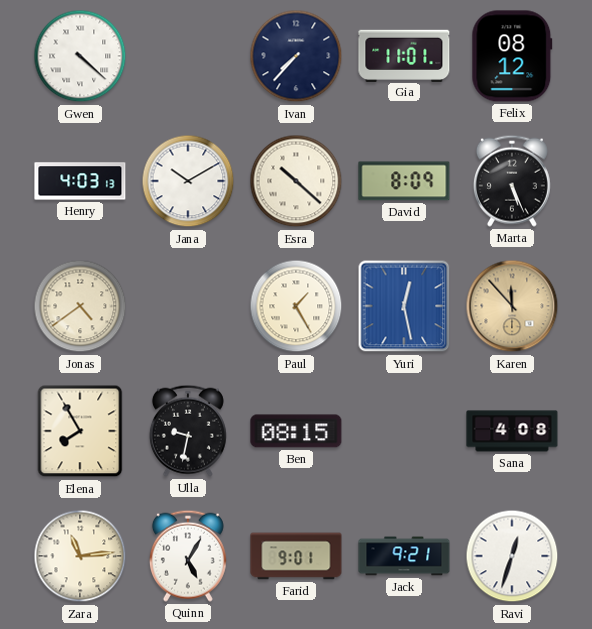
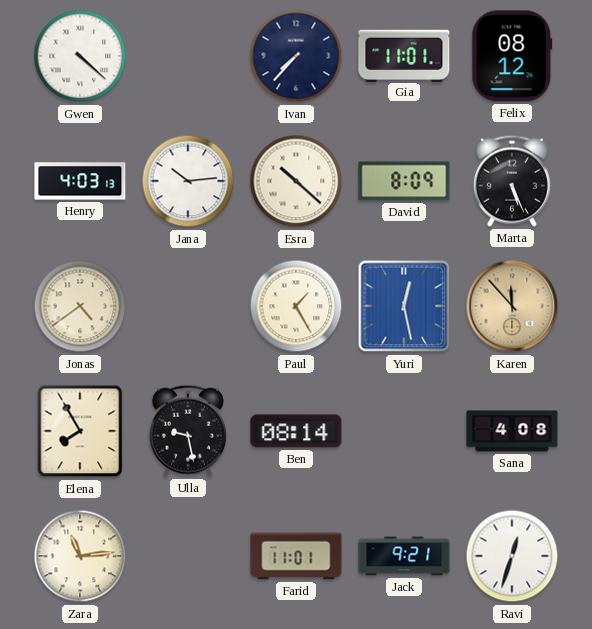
Jana: 10:10 -> 10:14
Ulla: 9:32 -> 9:28
Ben: 08:15 -> 08:14
Quinn: 5:05 -> none
Farid: 9:01 -> 11:01
